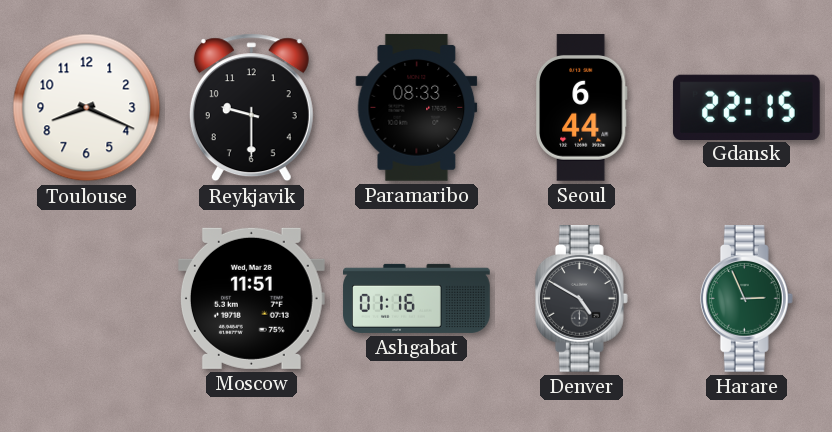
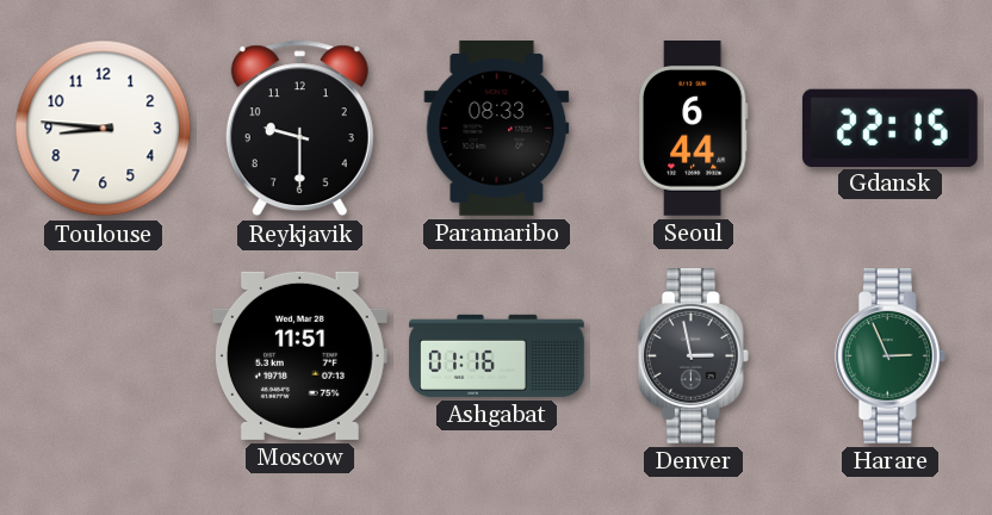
Toulouse: 8:19 -> 8:46
Denver: 4:50 -> 2:58
